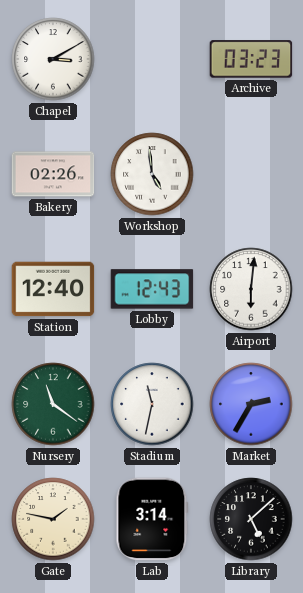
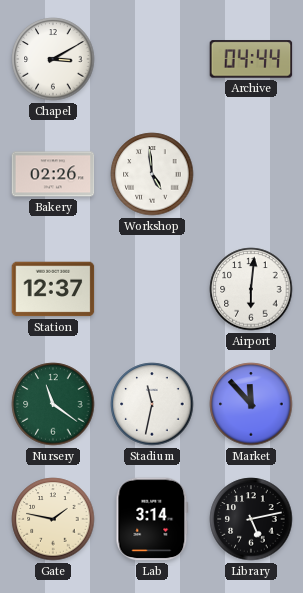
Archive: 03:23 -> 04:44
Station: 12:40 -> 12:37
Lobby: 12:43 -> none
Market: 2:35 -> 11:53
Library: 5:08 -> 5:13
